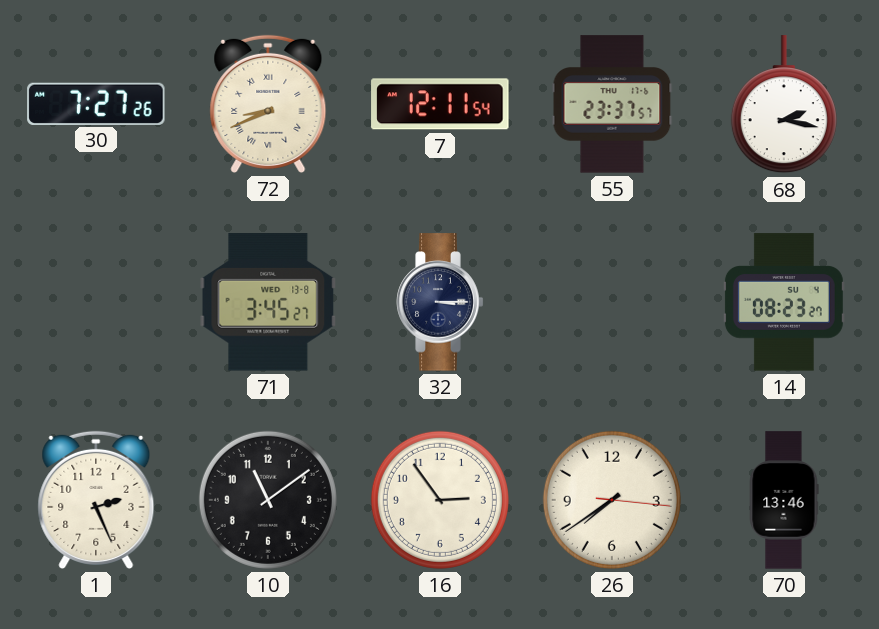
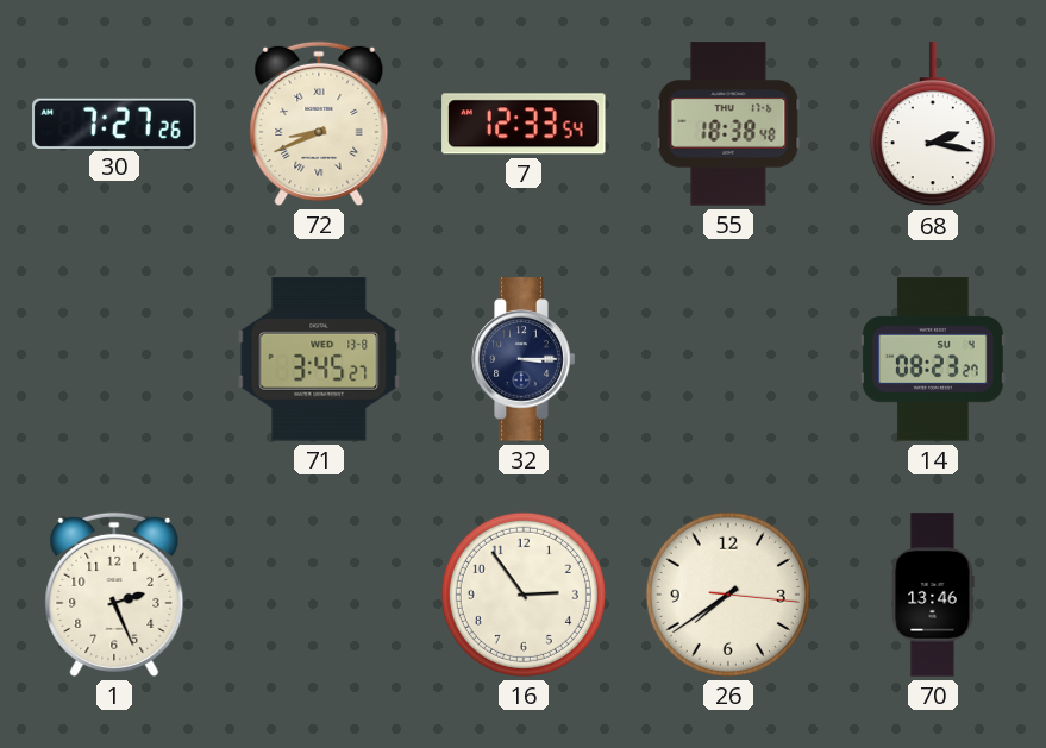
7: 12:11 -> 12:33
55: 23:37 -> 18:38
10: 11:09 -> none
